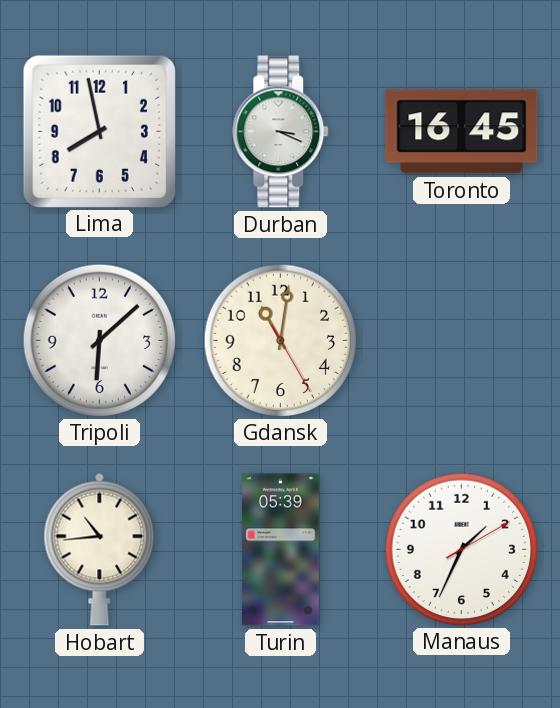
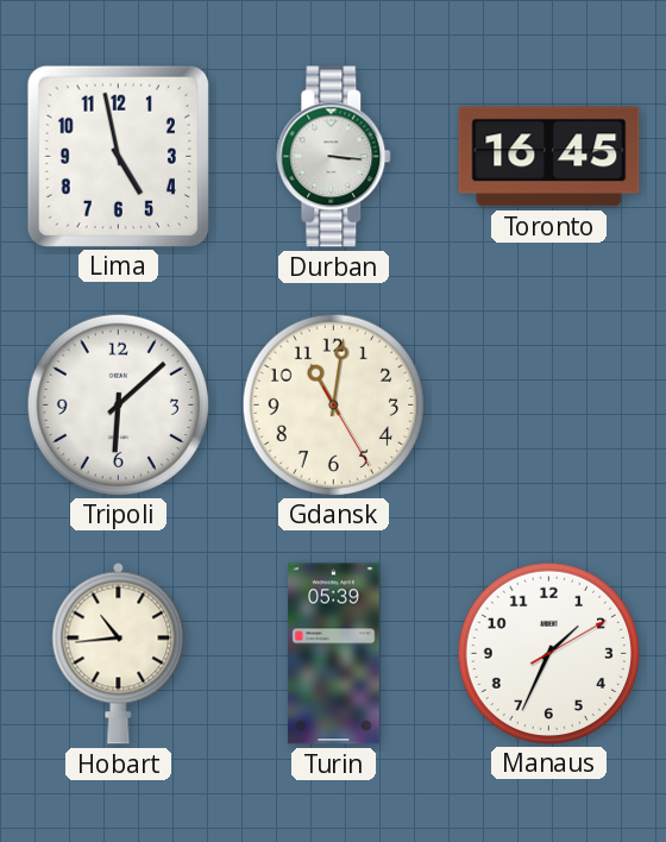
Lima: 7:58 -> 4:58
Durban: 3:19 -> 3:16
